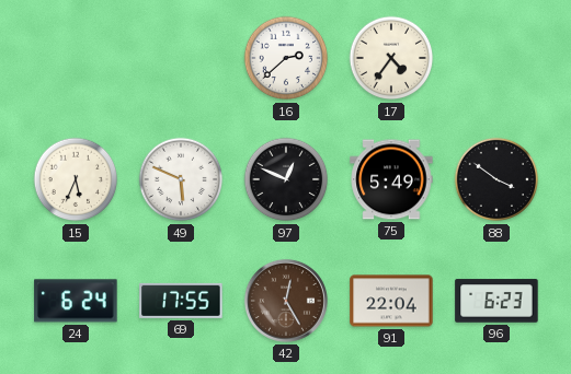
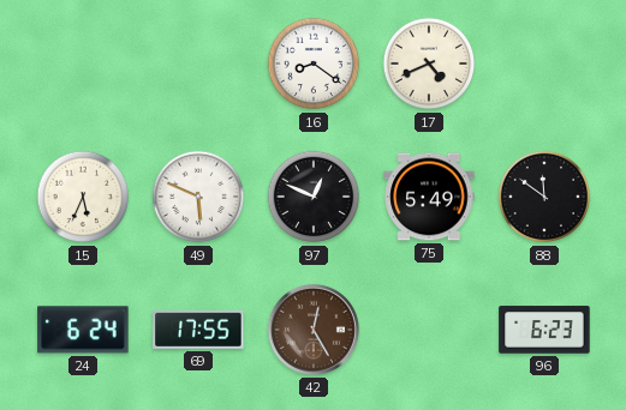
16: 2:38 -> 8:21
17: 4:36 -> 4:41
88: 3:51 -> 11:51
91: 22:04 -> none
